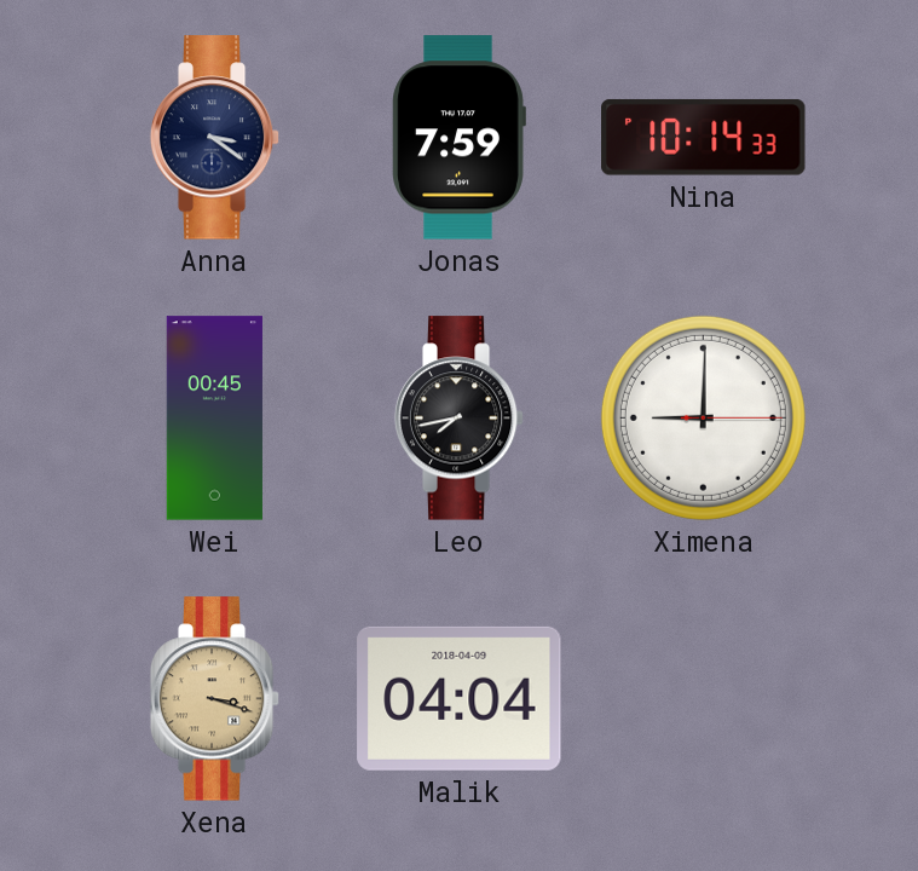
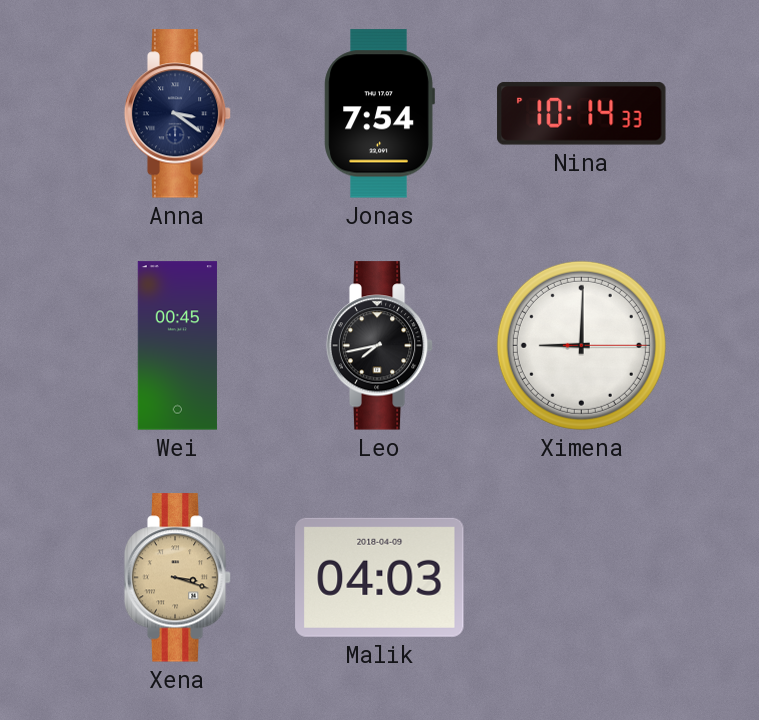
Jonas: 7:59 -> 7:54
Malik: 04:04 -> 04:03
